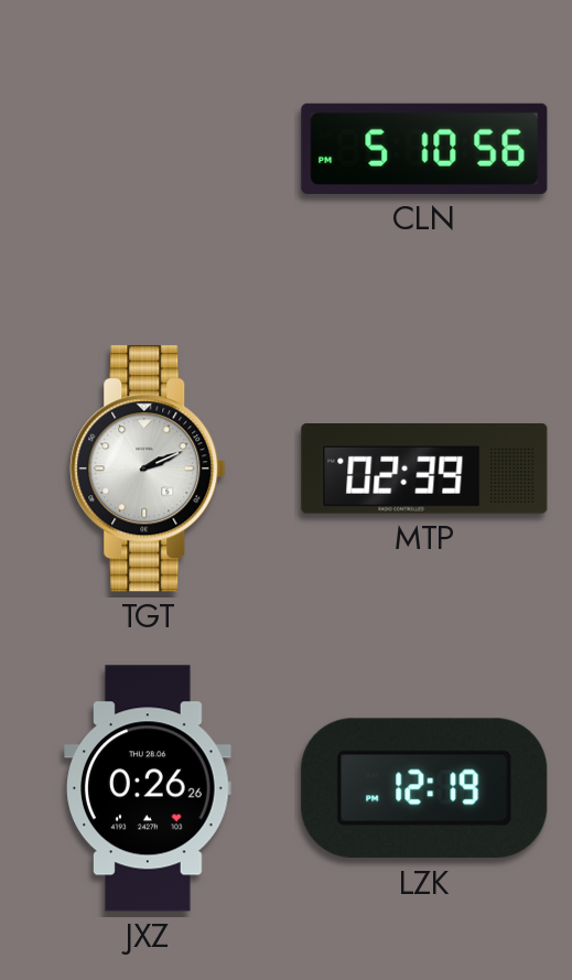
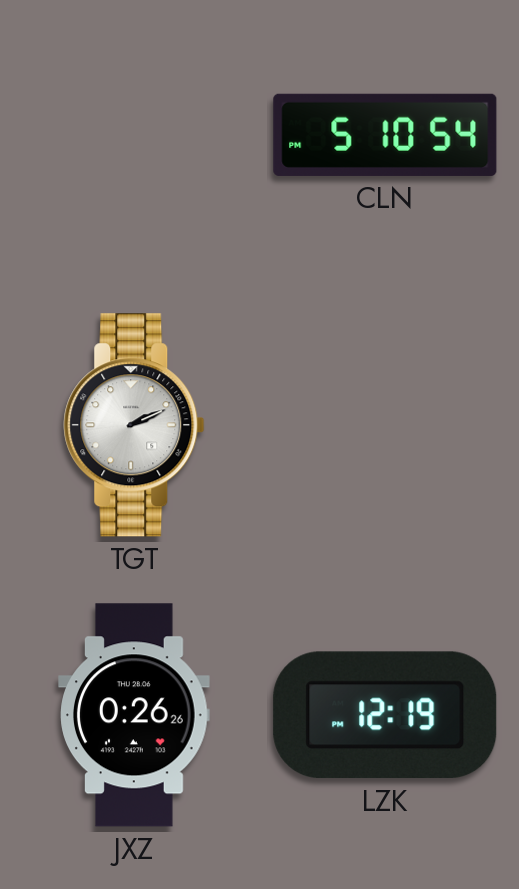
CLN: 5:10:56 -> 5:10:54
MTP: 02:39 -> none
